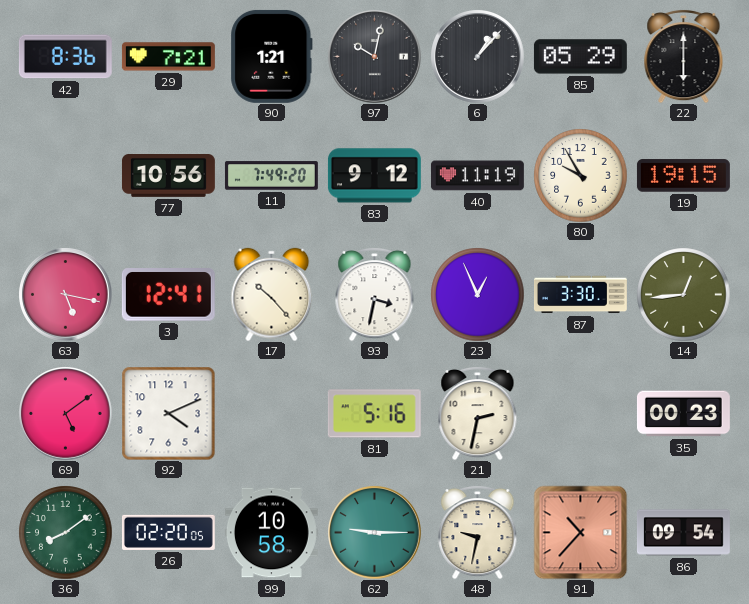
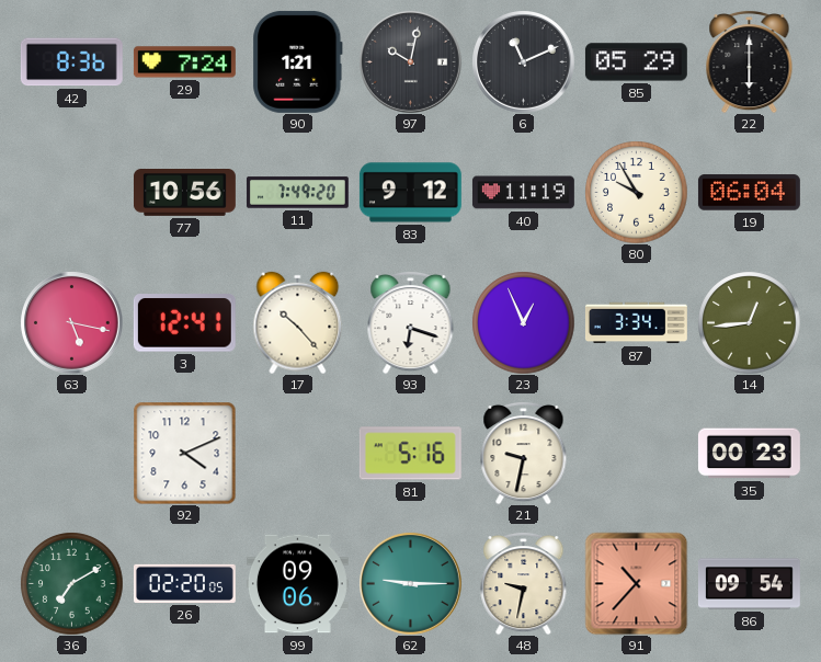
29: 7:21 -> 7:24
6: 1:07 -> 11:11
19: 19:15 -> 06:04
93: 3:32 -> 6:18
87: 3:30 -> 3:34
69: 5:09 -> none
21: 2:32 -> 9:32
36: 8:09 -> 7:10
99: 10:58 -> 09:06
